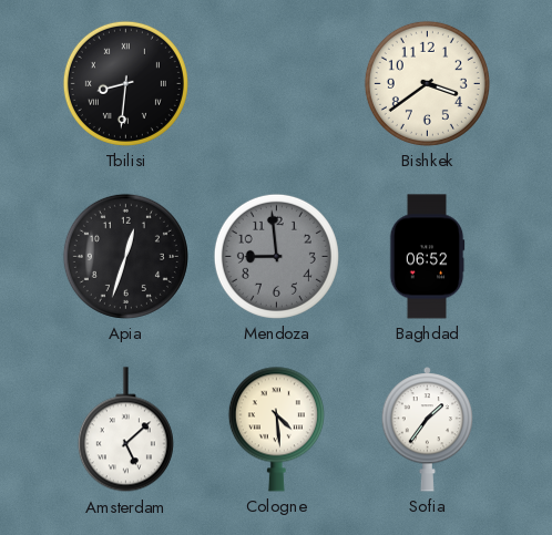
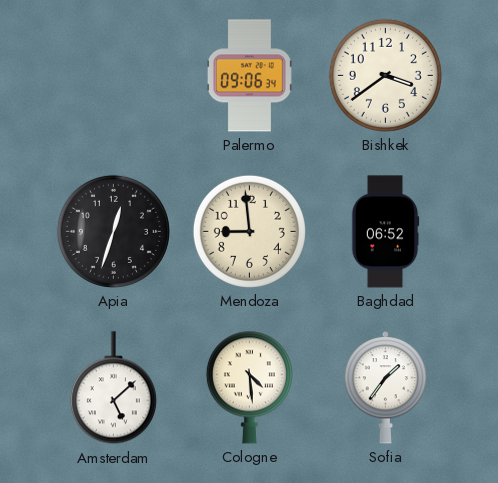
Tbilisi: 8:31 -> none
Palermo: none -> 09:06
Mendoza dial: grey -> cream
